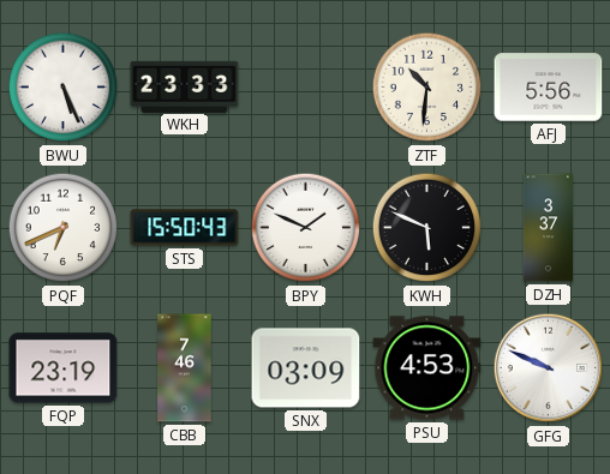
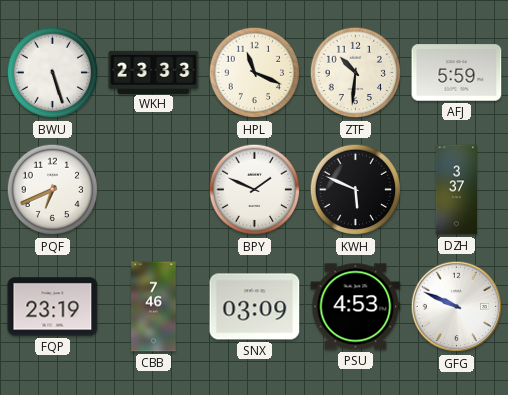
BWU: 5:26 -> 5:27
HPL: none -> 11:19
AFJ: 5:56 -> 5:59
STS: 15:50 -> none
